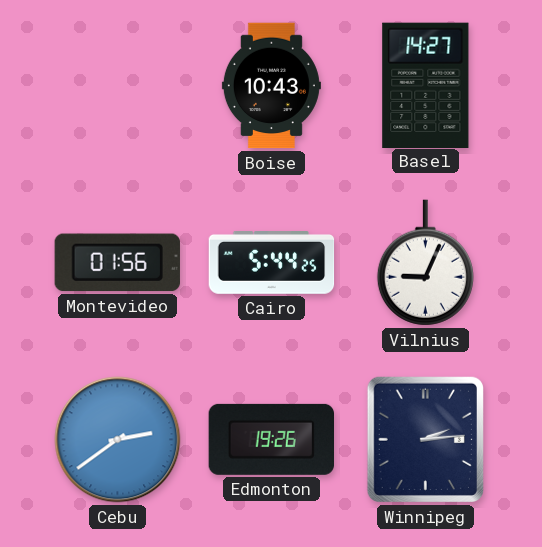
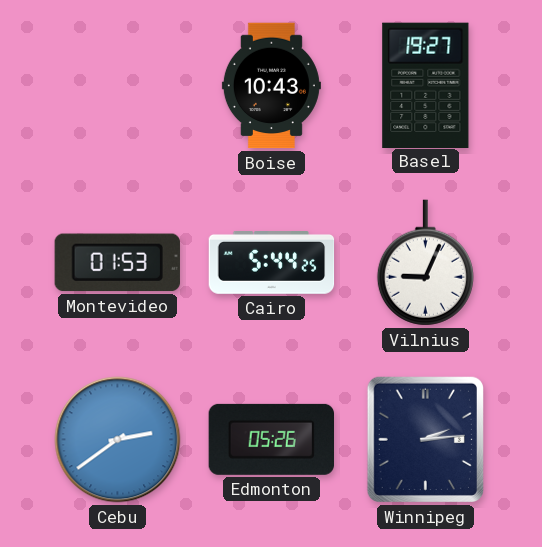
Basel: 14:27 -> 19:27
Montevideo: 01:56 -> 01:53
Edmonton: 19:26 -> 05:26
